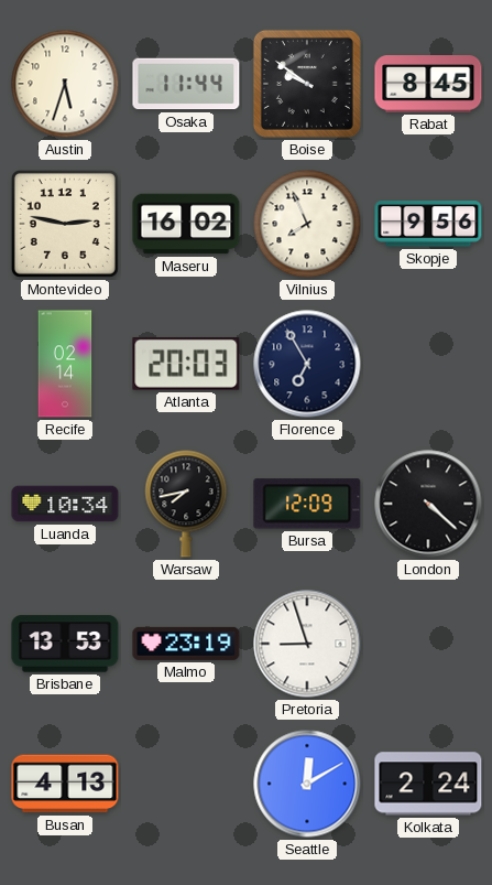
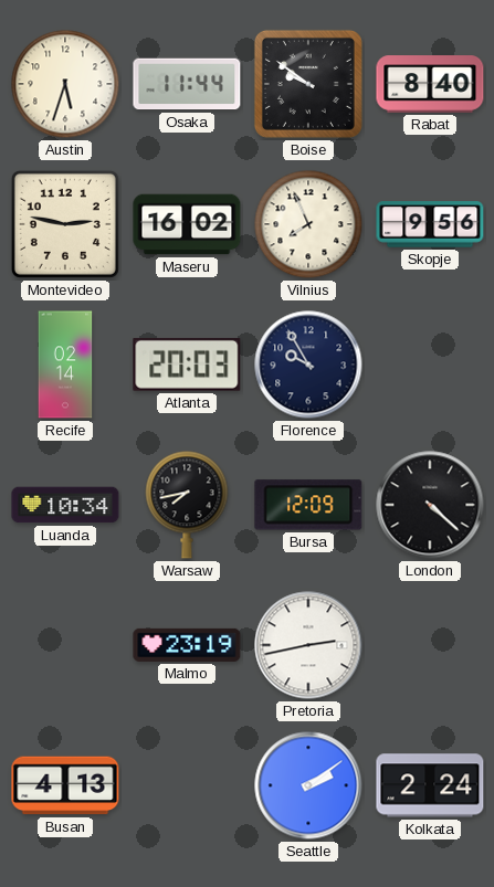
Rabat: 8:45 -> 8:40
Florence: 6:55 -> 9:55
Brisbane: 13:53 -> none
Pretoria: 8:57 -> 2:43
Seattle: 12:10 -> 2:09
